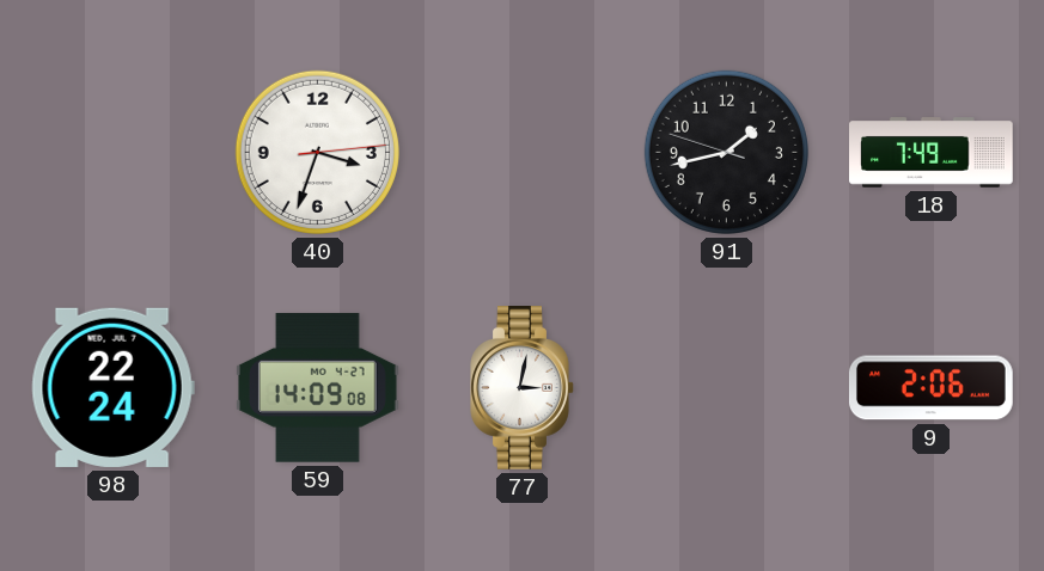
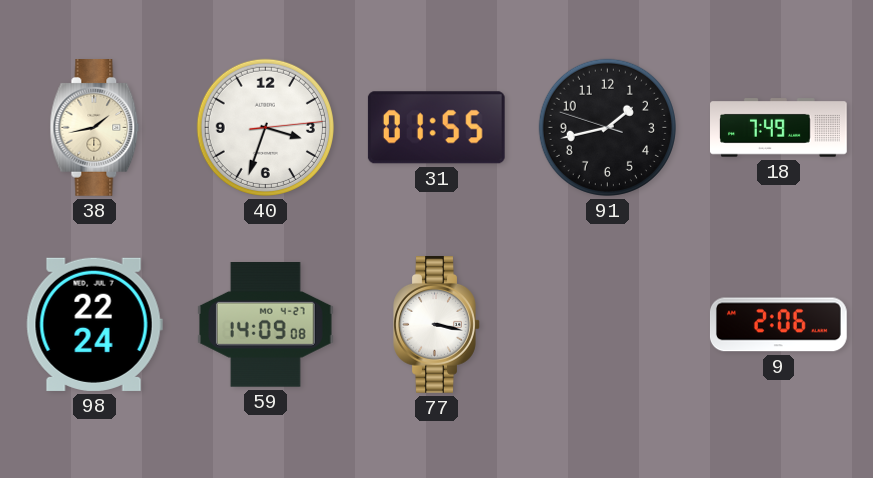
38: none -> 1:43
31: none -> 01:55
77: 3:02 -> 3:17
